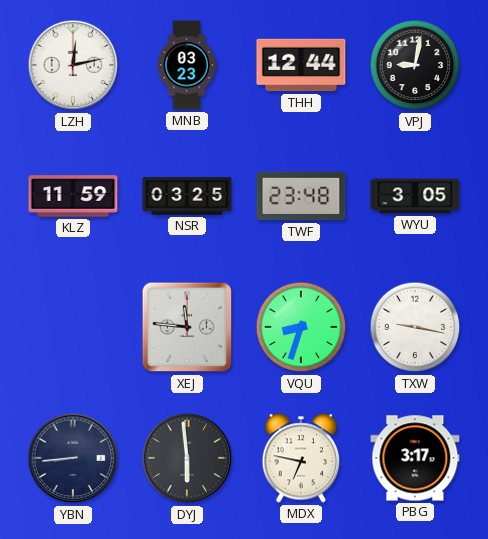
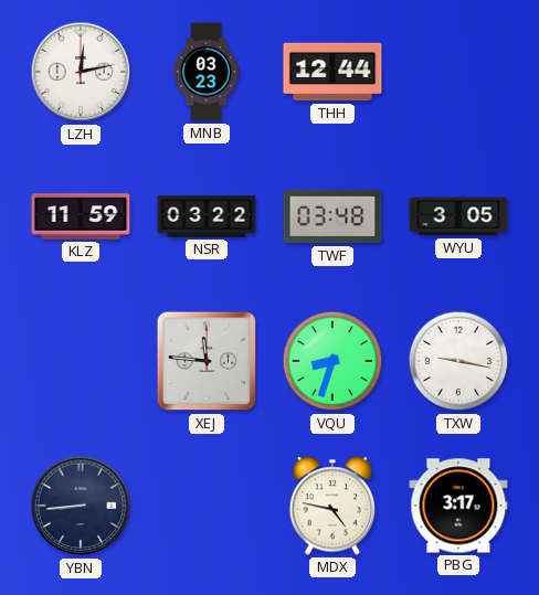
VPJ: 9:02 -> none
NSR: 03:25 -> 03:22
TWF: 23:48 -> 03:48
DYJ: 5:59 -> none
MDX: 6:47 -> 4:47
